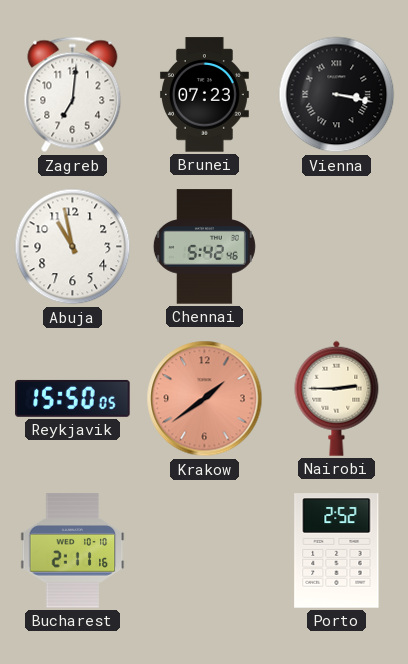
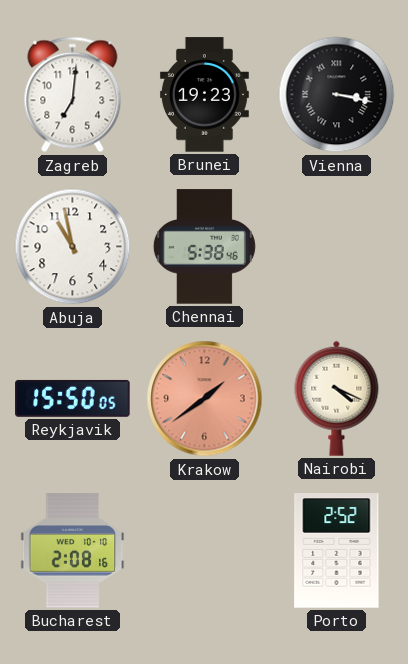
Brunei: 07:23 -> 19:23
Chennai: 5:42 -> 5:38
Nairobi: 2:45 -> 4:19
Bucharest: 2:11 -> 2:08
